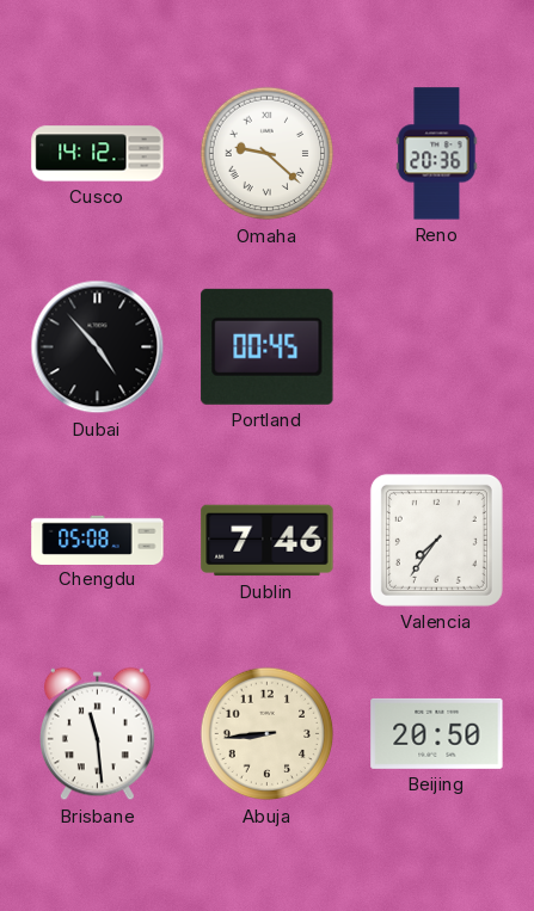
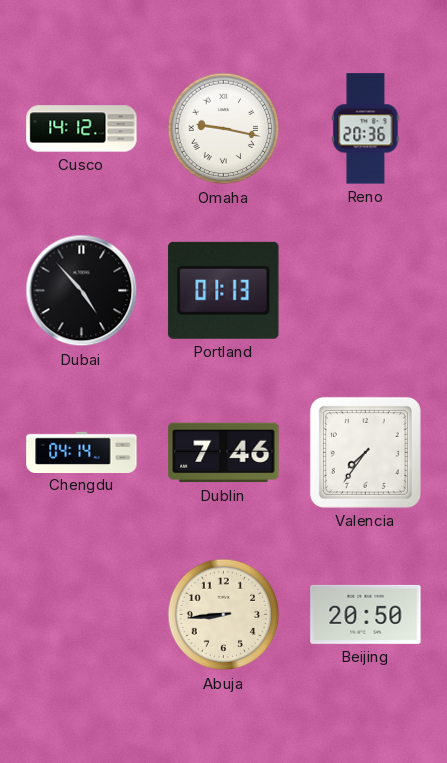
Omaha: 9:22 -> 9:17
Portland: 00:45 -> 01:13
Chengdu: 05:08 -> 04:14
Brisbane: 11:29 -> none
